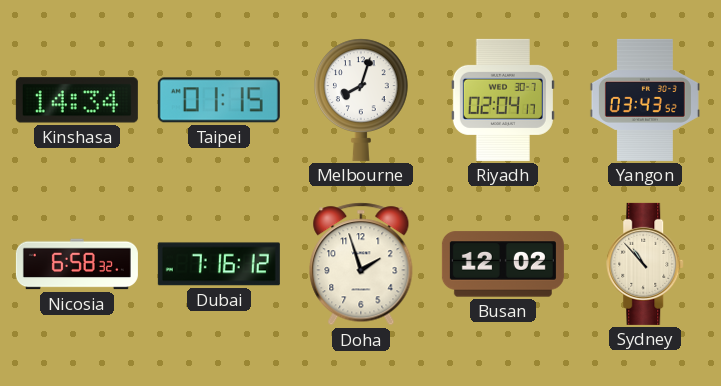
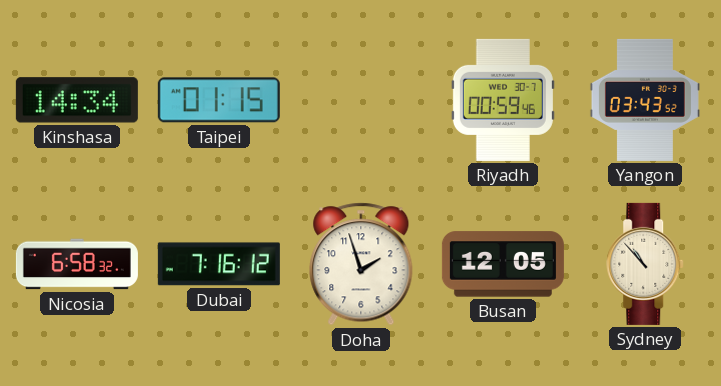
Melbourne: 8:03 -> none
Riyadh: 02:04 -> 00:59
Busan: 12:02 -> 12:05
